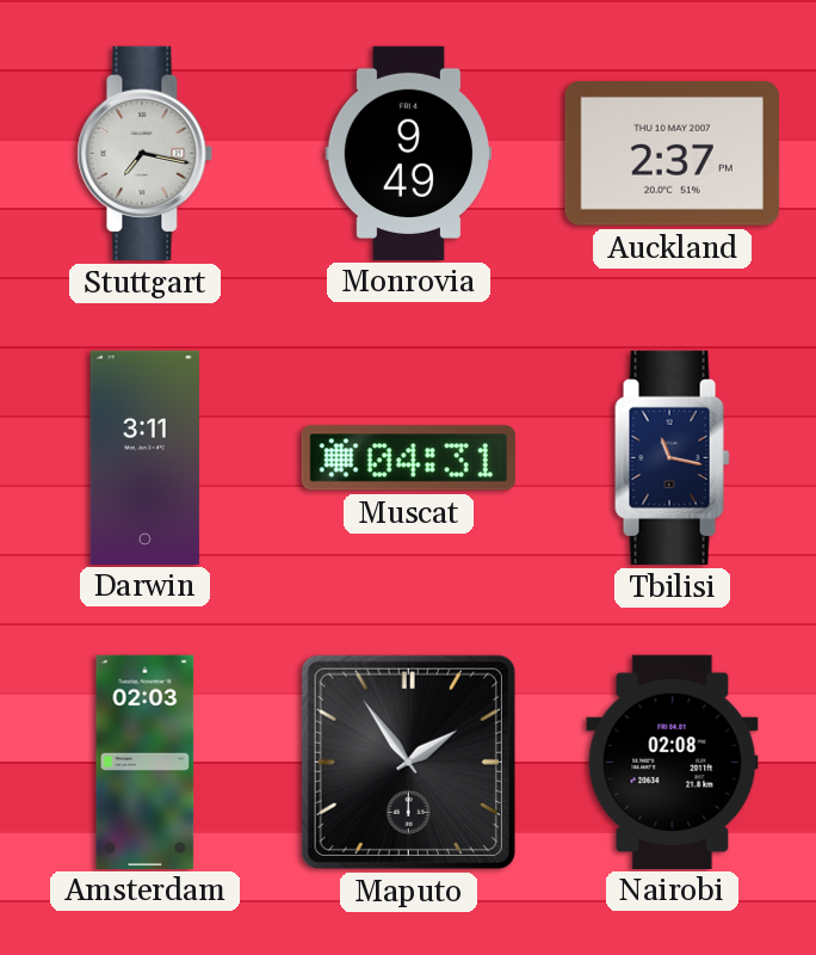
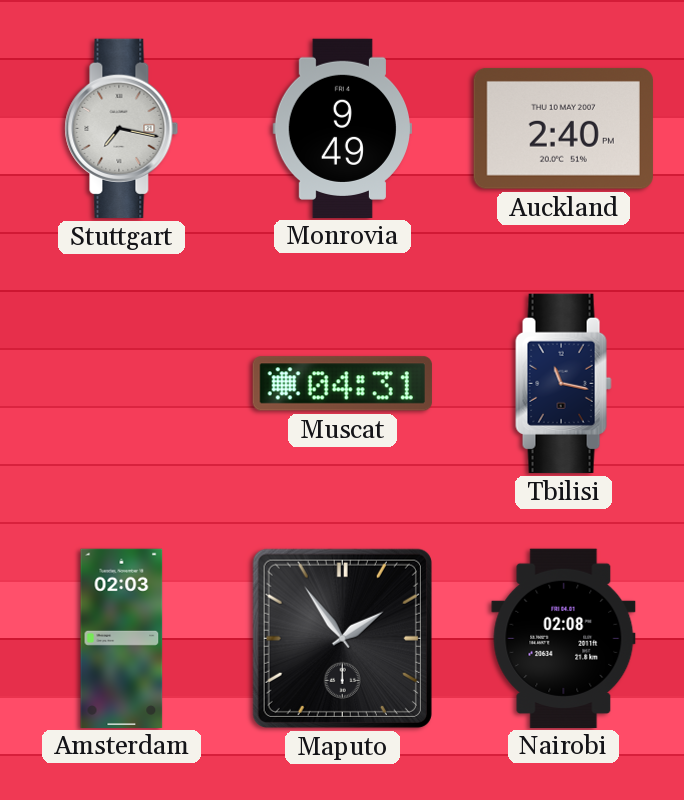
Auckland: 2:37 -> 2:40
Darwin: 3:11 -> none
